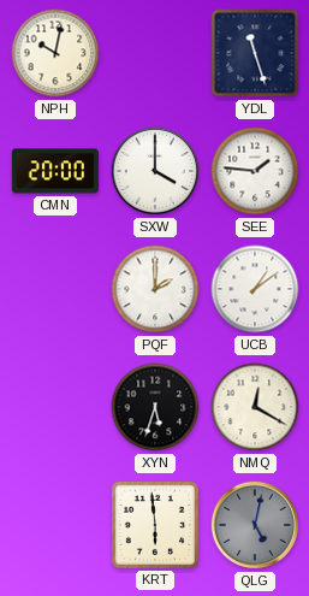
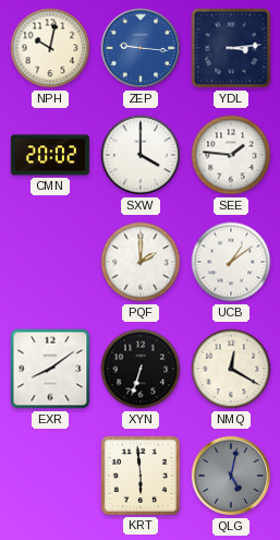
ZEP: none -> 9:16
YDL: 11:27 -> 3:14
CMN: 20:00 -> 20:02
EXR: none -> 8:09
XYN: 5:33 -> 6:33
